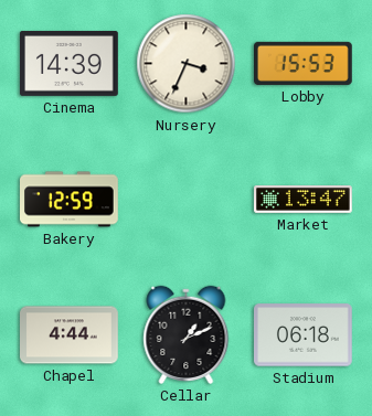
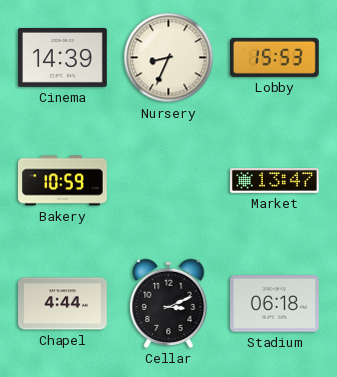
Nursery: 3:34 -> 8:34
Bakery: 12:59 -> 10:59
Cellar: 1:11 -> 3:11
